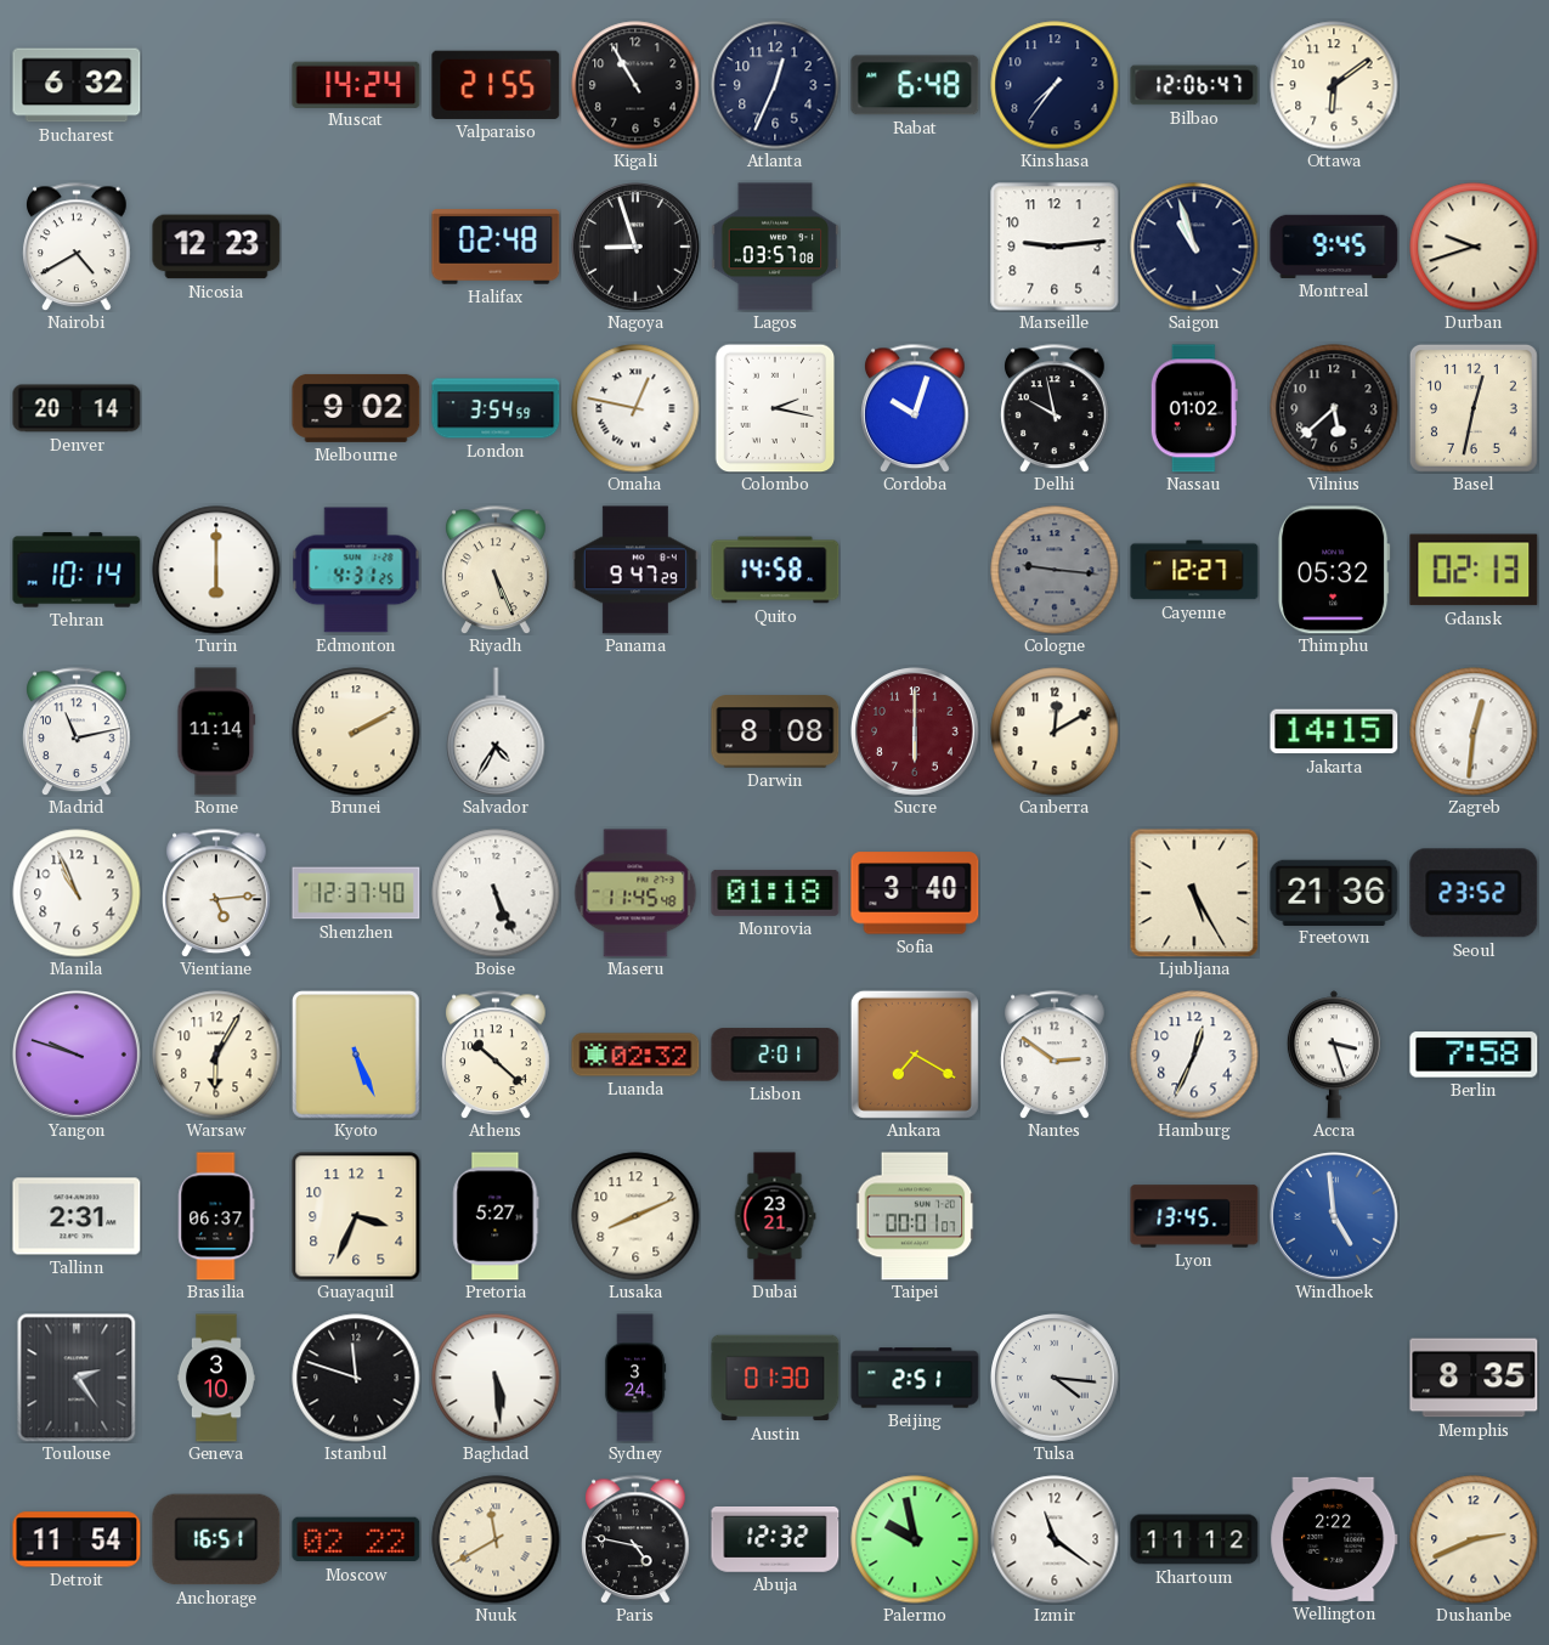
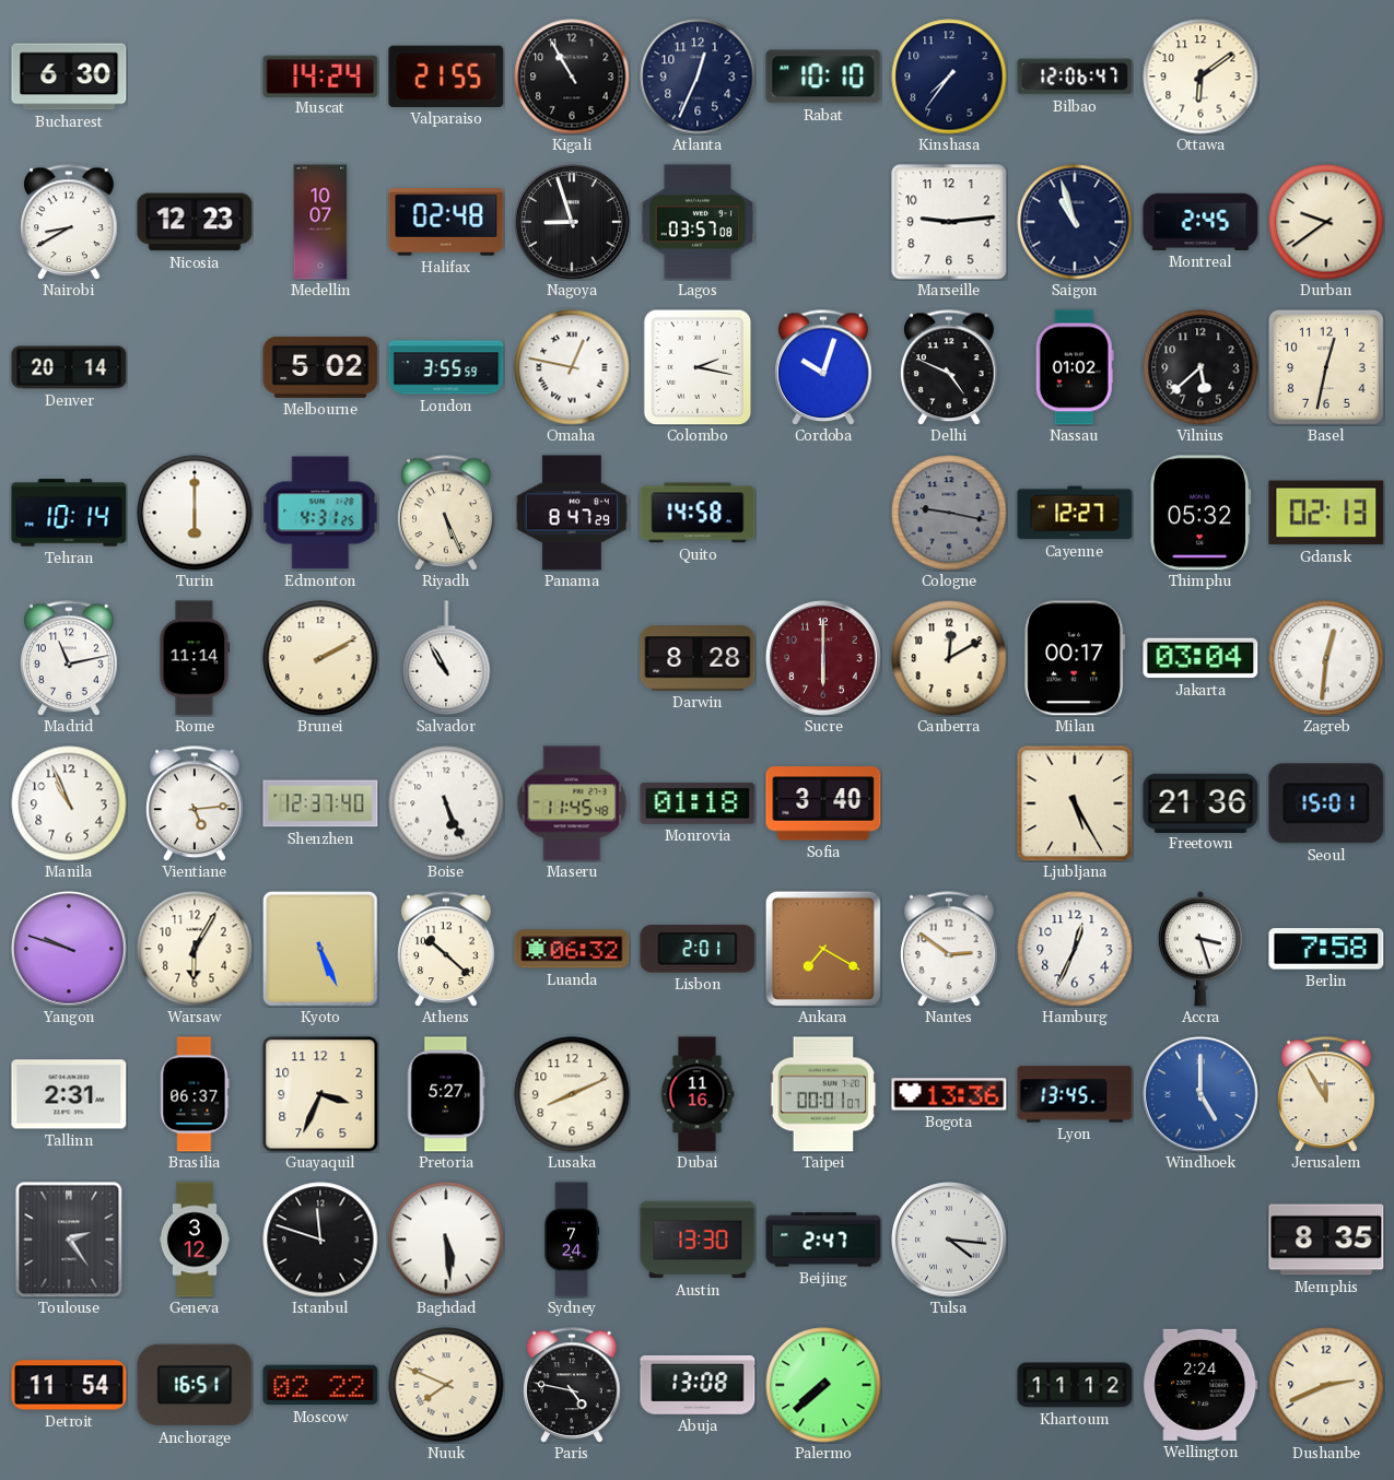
Bucharest: 6:32 -> 6:30
Rabat: 6:48 -> 10:10
Nairobi: 4:40 -> 8:40
Medellin: none -> 10:07
Montreal: 9:45 -> 2:45
Durban: 9:42 -> 9:39
Melbourne: 9:02 -> 5:02
London: 3:54 -> 3:55
Delhi: 9:58 -> 4:49
Panama: 9:47 -> 8:47
Cologne: 9:16 -> 9:17
Salvador: 4:35 -> 10:55
Darwin: 8:08 -> 8:28
Milan: none -> 00:17
Jakarta: 14:15 -> 03:04
Seoul: 23:52 -> 15:01
Luanda: 02:32 -> 06:32
Dubai: 23:21 -> 11:16
Bogota: none -> 13:36
Windhoek: 4:59 -> 5:00
Jerusalem: none -> 11:55
Geneva: 3:10 -> 3:12
Sydney: 3:24 -> 7:24
Austin: 01:30 -> 13:30
Beijing: 2:51 -> 2:47
Nuuk: 11:40 -> 7:49
Abuja: 12:32 -> 13:08
Palermo: 9:58 -> 7:38
Izmir: 11:21 -> none
Wellington: 2:22 -> 2:24
